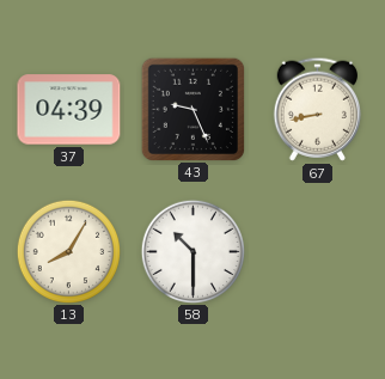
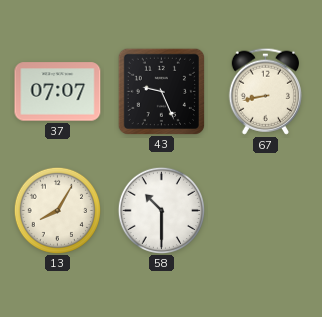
37: 04:39 -> 07:07
